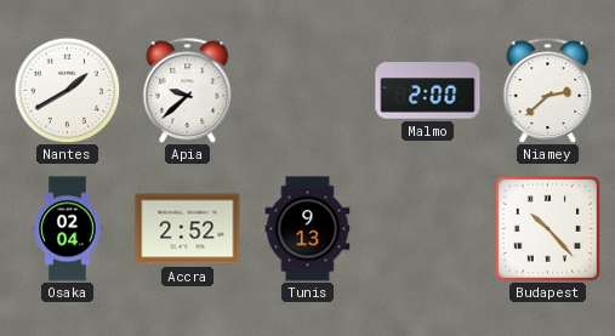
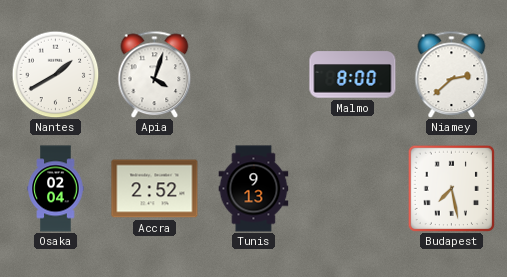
Apia: 9:38 -> 4:03
Malmo: 2:00 -> 8:00
Budapest: 10:23 -> 7:28
